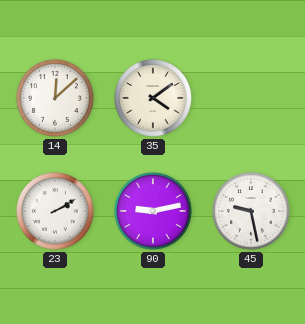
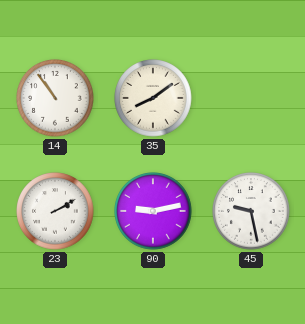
14: 12:08 -> 10:54
35: 4:09 -> 8:09
